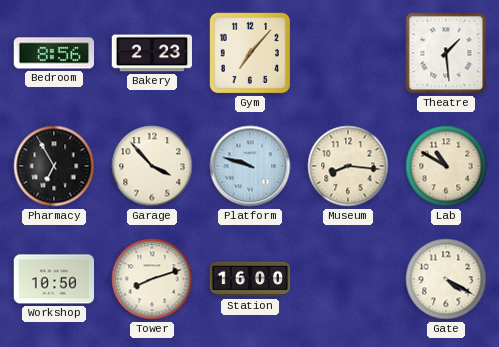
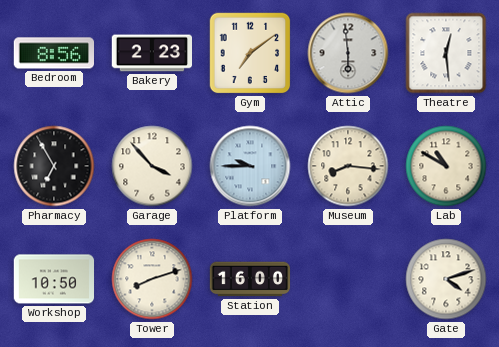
Gym: 7:07 -> 7:09
Attic: none -> 5:59
Theatre: 1:29 -> 12:29
Platform: 9:48 -> 9:45
Gate: 4:20 -> 4:12
